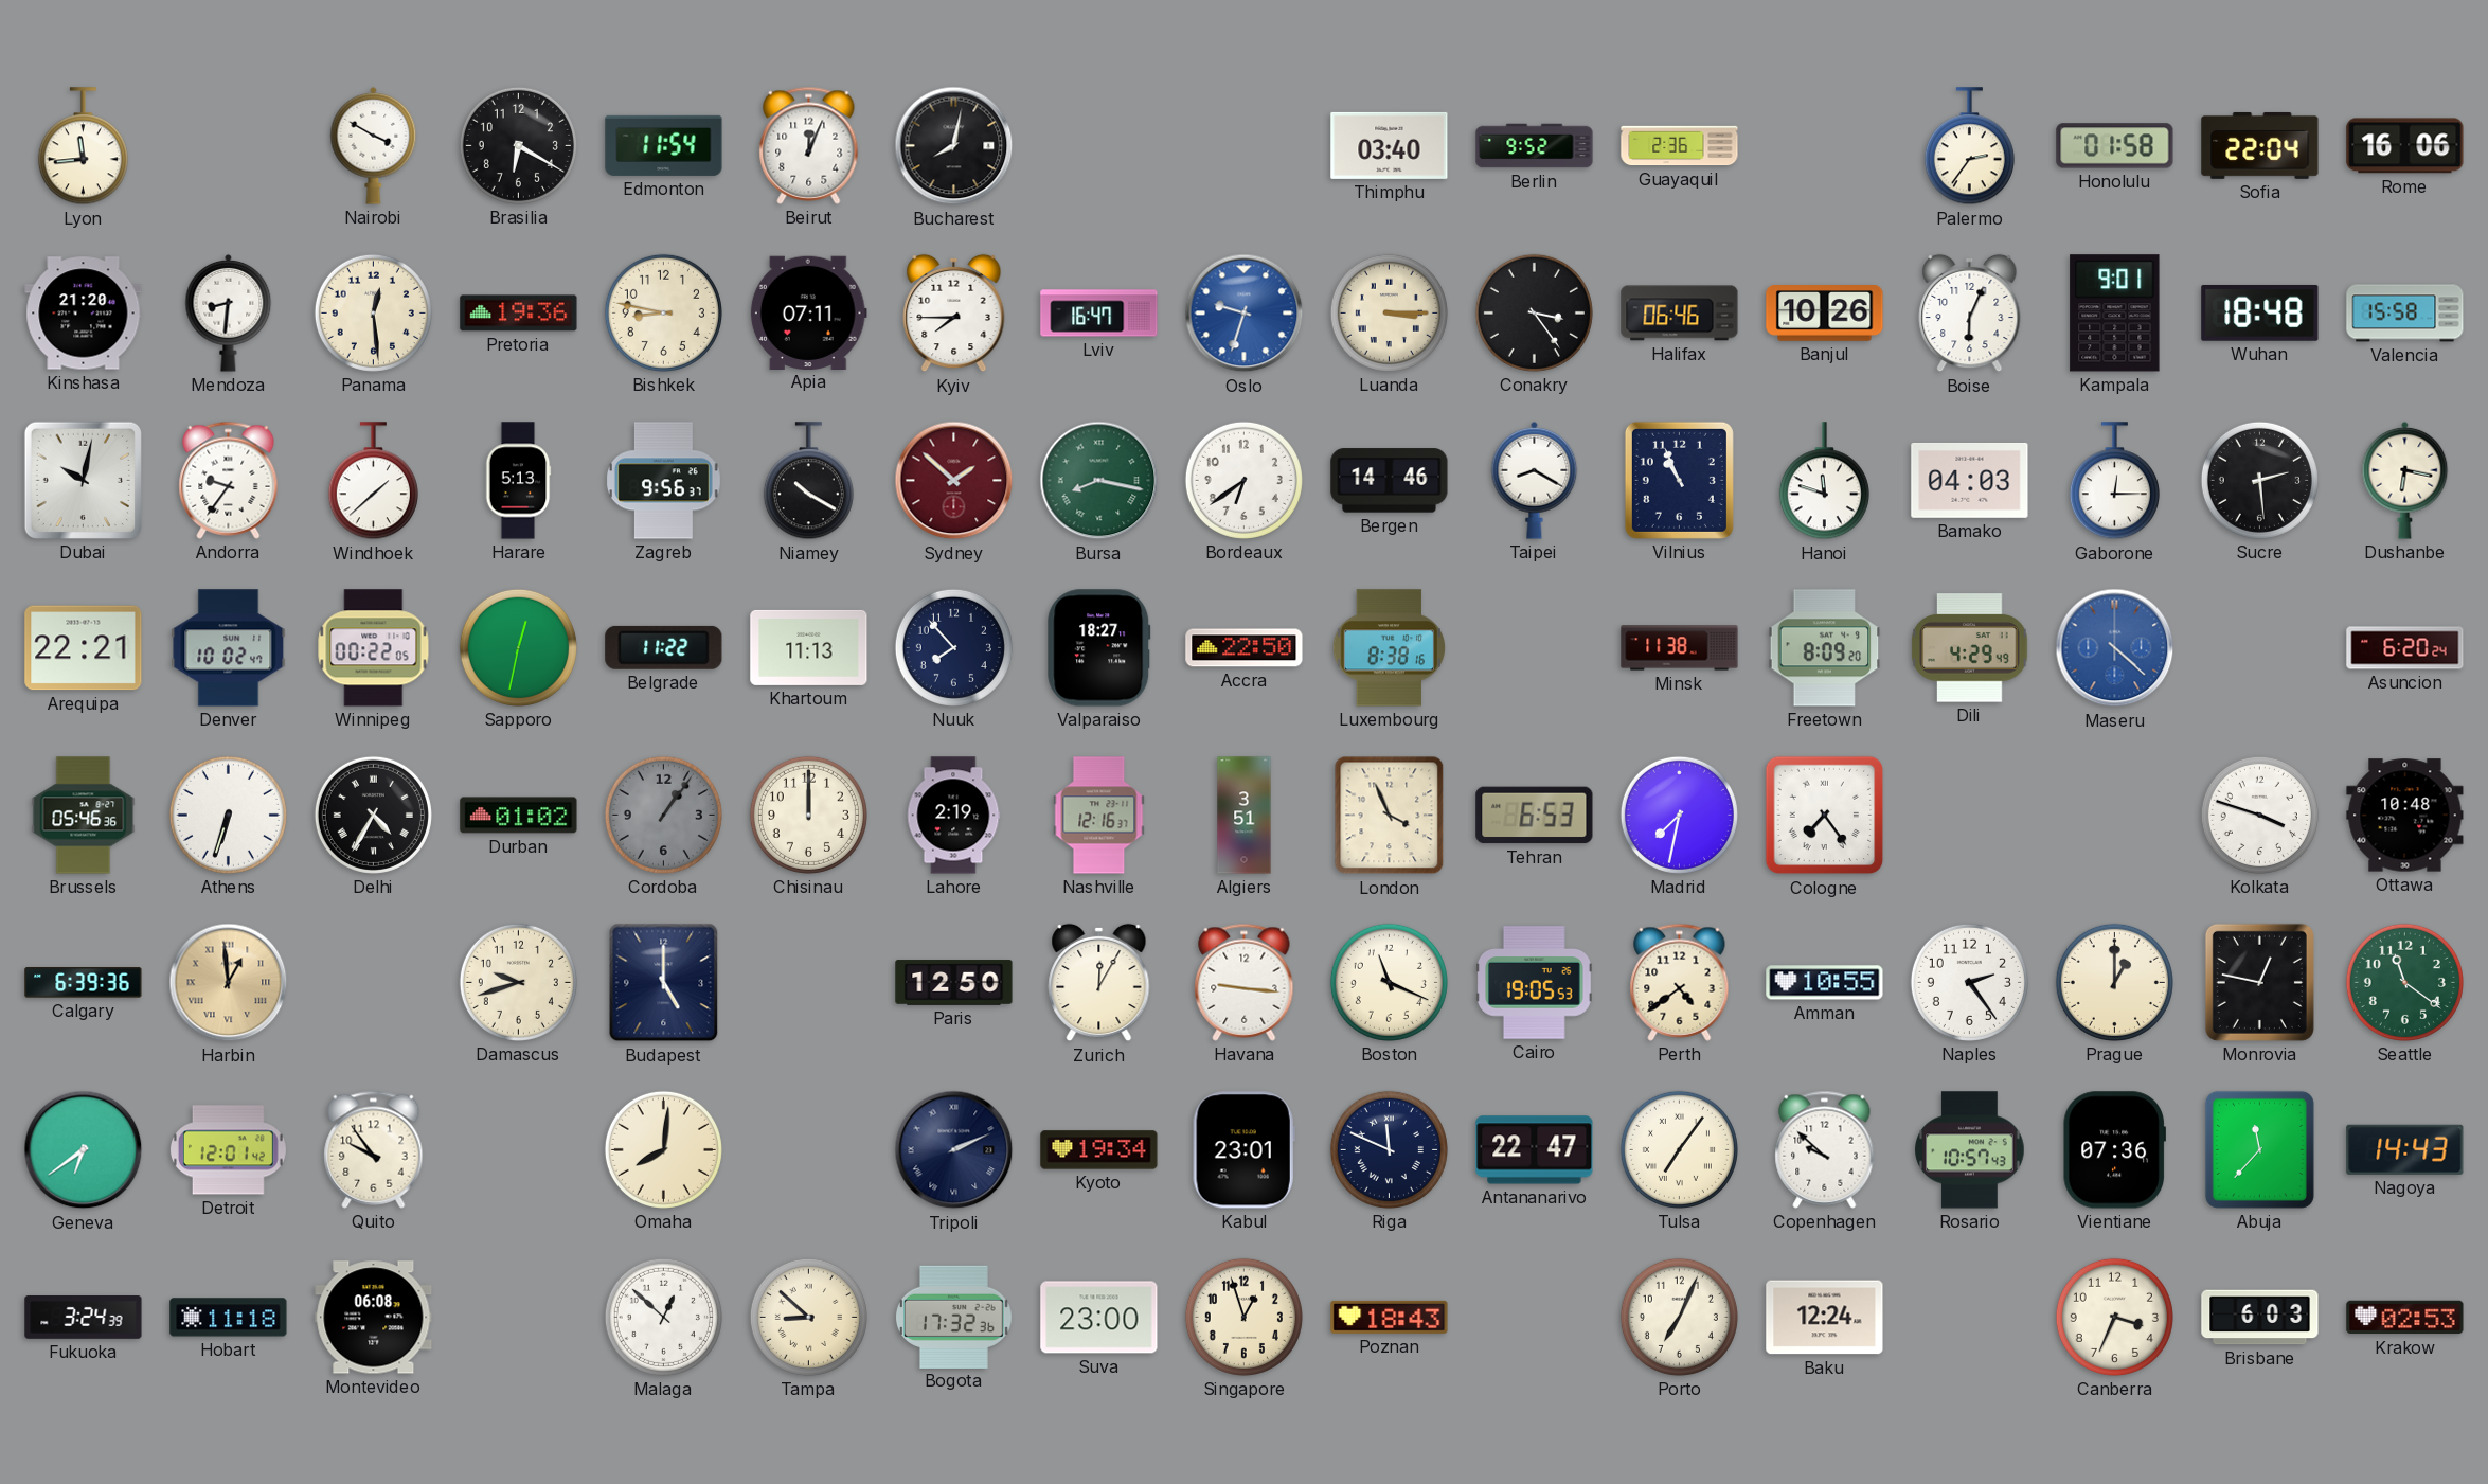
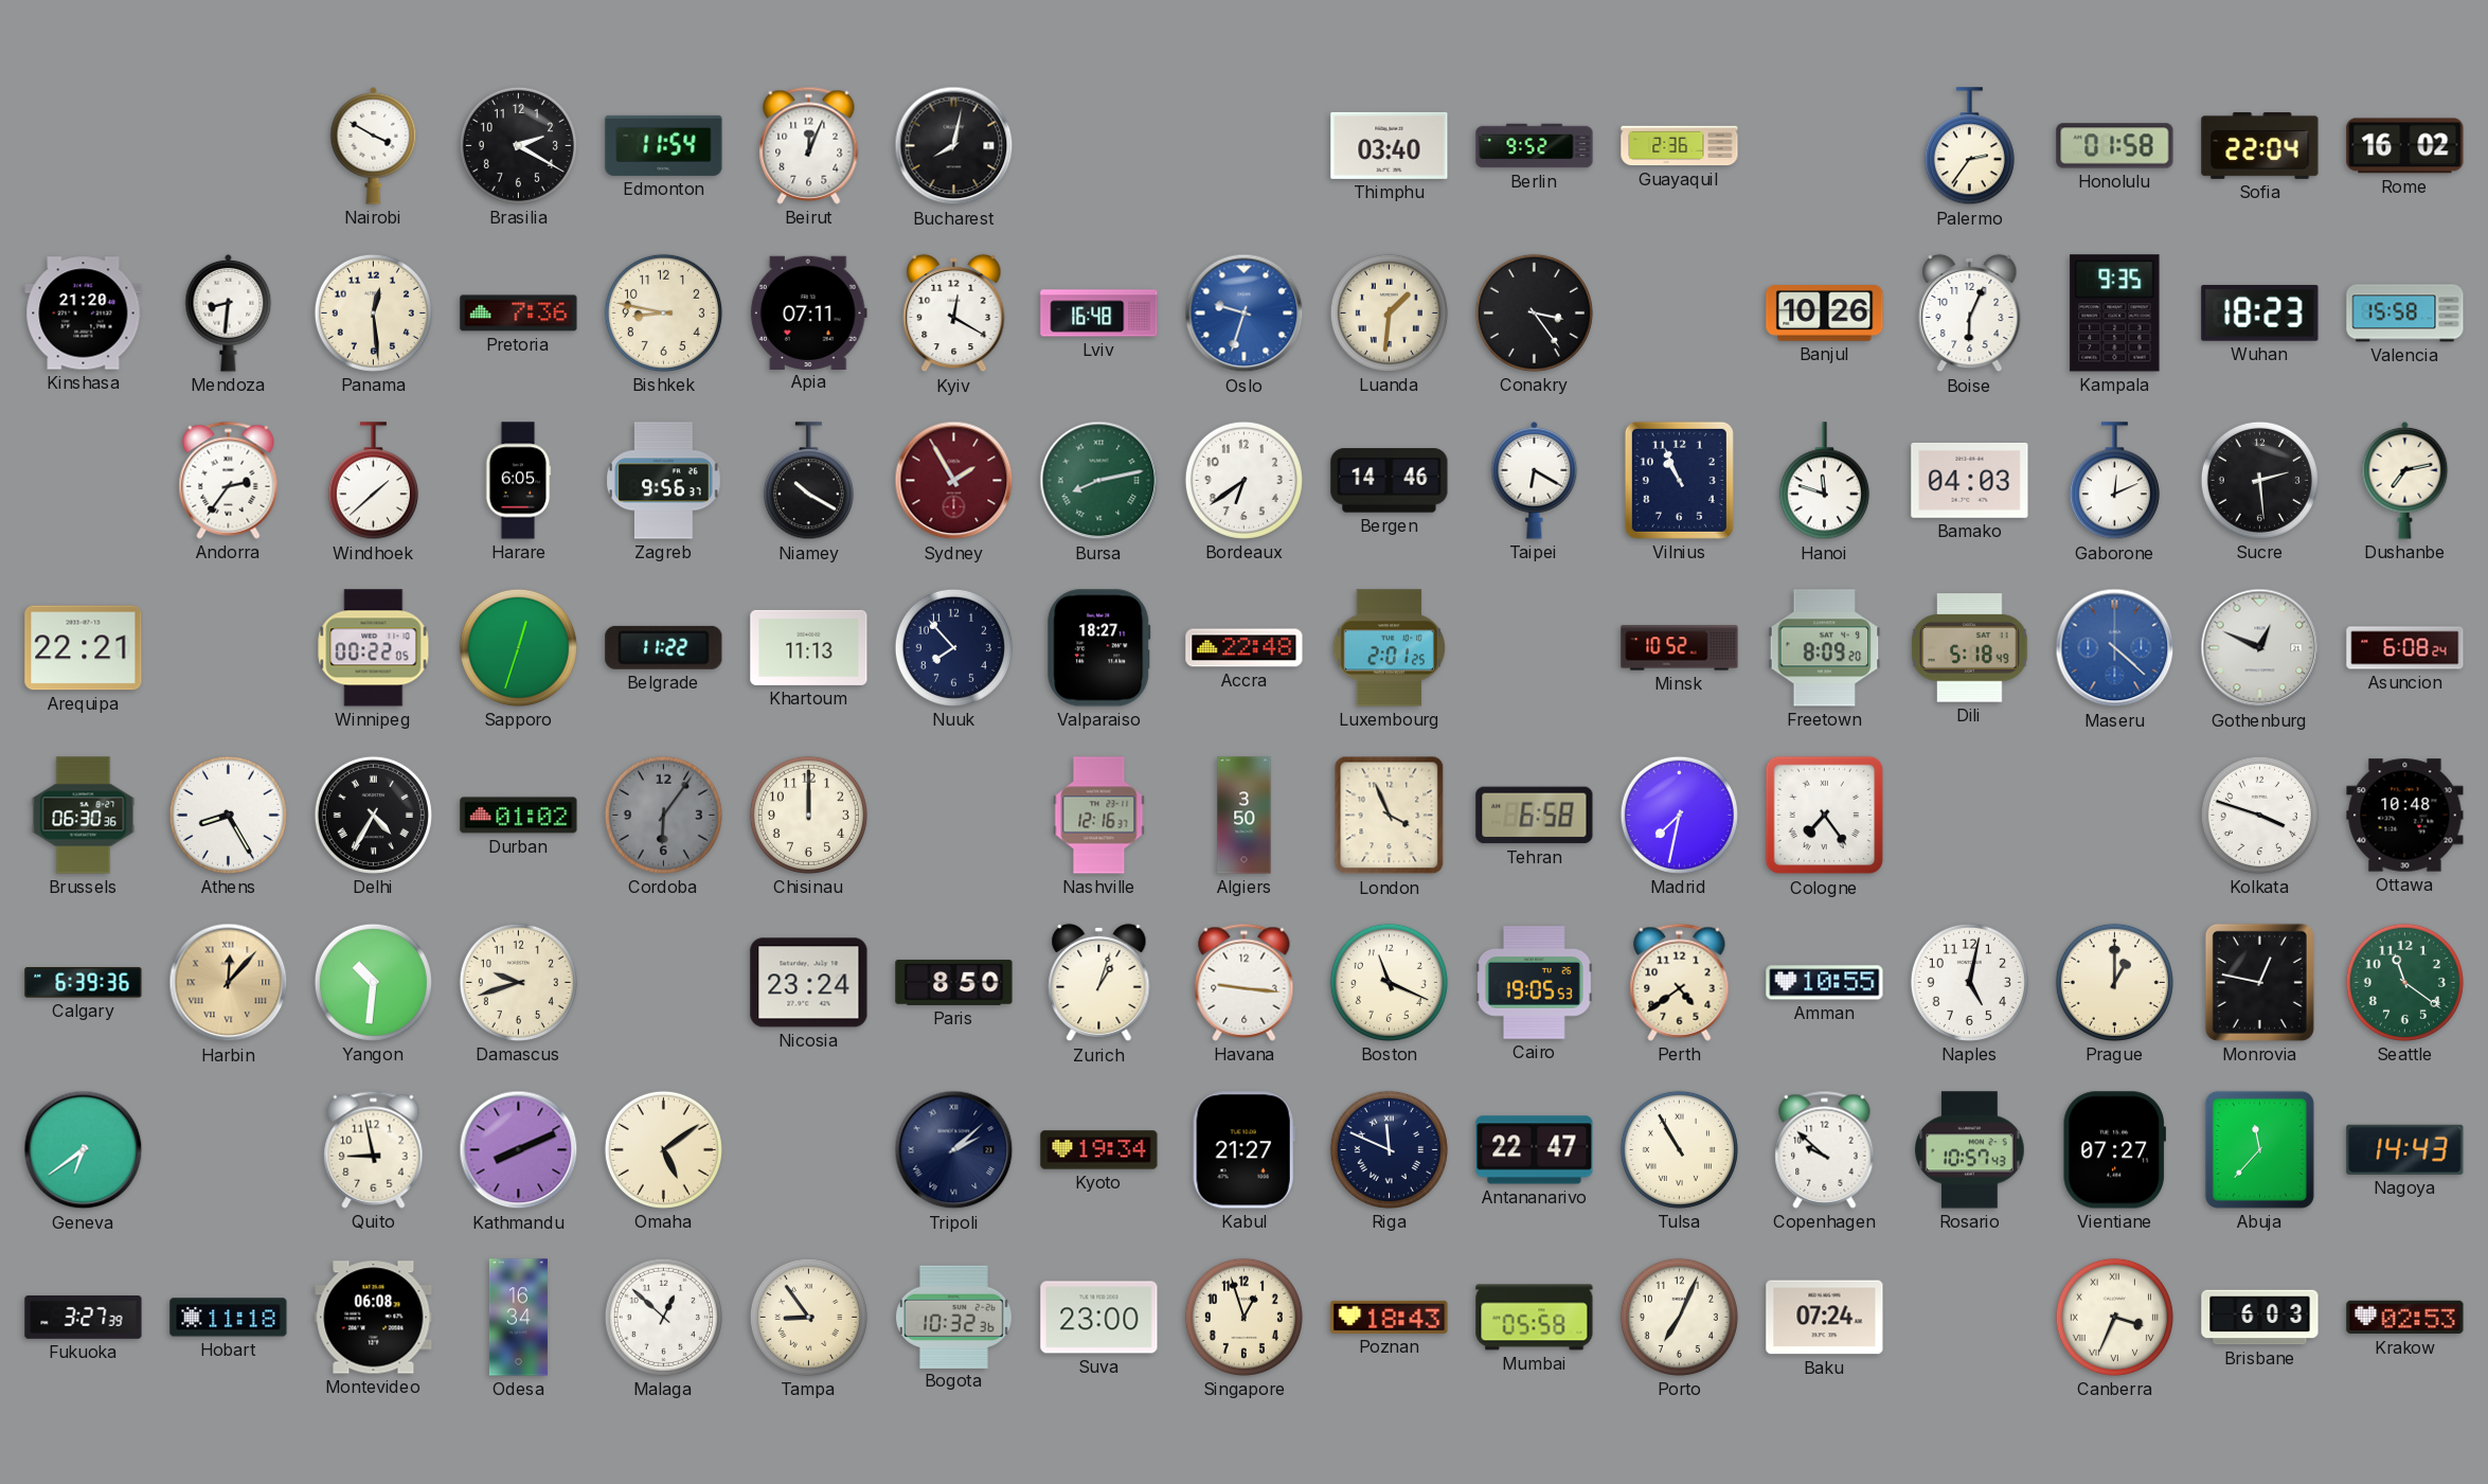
Lyon: 11:44 -> none
Brasilia: 6:20 -> 2:20
Rome: 16:06 -> 16:02
Pretoria: 19:36 -> 7:36
Kyiv: 7:45 -> 12:20
Lviv: 16:47 -> 16:48
Luanda: 3:15 -> 1:31
Halifax: 06:46 -> none
Kampala: 9:01 -> 9:35
Wuhan: 18:48 -> 18:23
Dubai: 10:02 -> none
Andorra: 9:36 -> 2:36
Harare: 5:13 -> 6:05
Sydney: 1:52 -> 1:55
Bursa: 8:17 -> 8:13
Taipei: 8:20 -> 6:20
Gaborone: 12:15 -> 12:11
Dushanbe: 6:17 -> 7:13
Denver: 10:02 -> none
Sapporo: 12:32 -> 12:33
Accra: 22:50 -> 22:48
Luxembourg: 8:38 -> 2:01
Minsk: 11:38 -> 10:52
Dili: 4:29 -> 5:18
Gothenburg: none -> 12:49
Asuncion: 6:20 -> 6:08
Brussels: 05:46 -> 06:30
Athens: 6:33 -> 8:25
Cordoba: 1:06 -> 6:06
Lahore: 2:19 -> none
Algiers: 3:51 -> 3:50
Tehran: 6:53 -> 6:58
Harbin: 12:59 -> 12:07
Yangon: none -> 10:31
Budapest: 5:00 -> none
Nicosia: none -> 23:24
Paris: 12:50 -> 8:50
Zurich: 12:05 -> 1:03
Naples: 2:24 -> 5:02
Detroit: 12:01 -> none
Quito: 9:54 -> 8:58
Kathmandu: none -> 8:11
Omaha: 8:01 -> 5:09
Tripoli: 2:11 -> 2:08
Kabul: 23:01 -> 21:27
Tulsa: 7:06 -> 10:55
Vientiane: 07:36 -> 07:27
Fukuoka: 3:24 -> 3:27
Odesa: none -> 16:34
Tampa: 8:52 -> 8:54
Bogota: 17:32 -> 10:32
Mumbai: none -> 05:58
Baku: 12:24 -> 07:24
Canberra numerals: Arabic -> Roman
